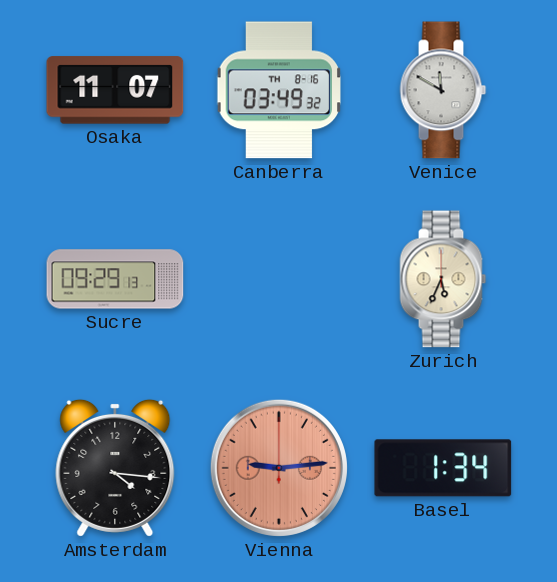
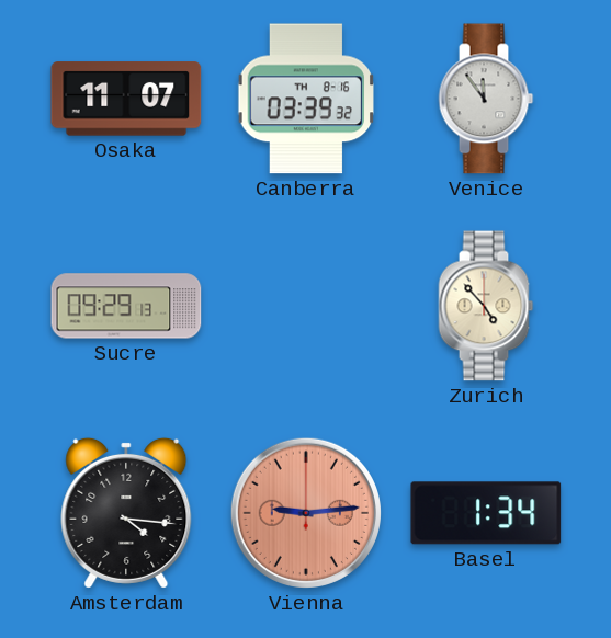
Canberra: 03:49 -> 03:39
Venice: 11:50 -> 11:54
Zurich: 5:34 -> 4:53
